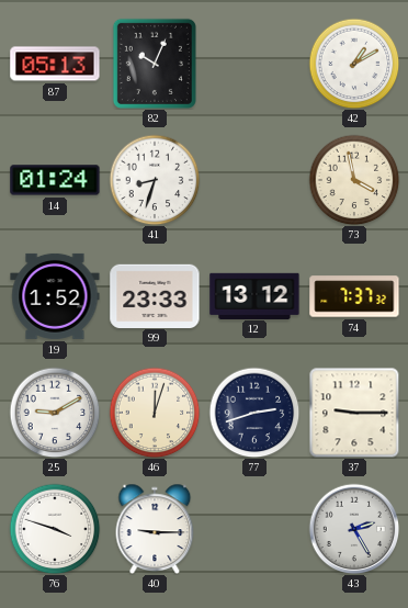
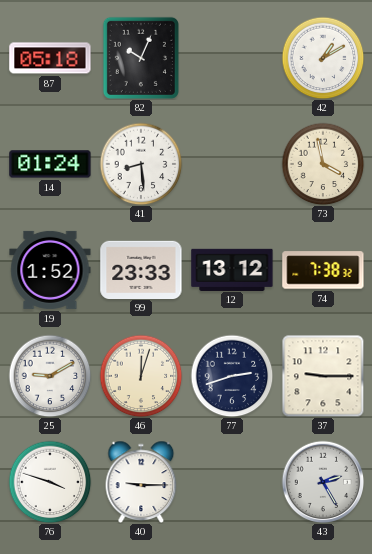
87: 05:13 -> 05:18
41: 8:33 -> 8:29
74: 7:37 -> 7:38
